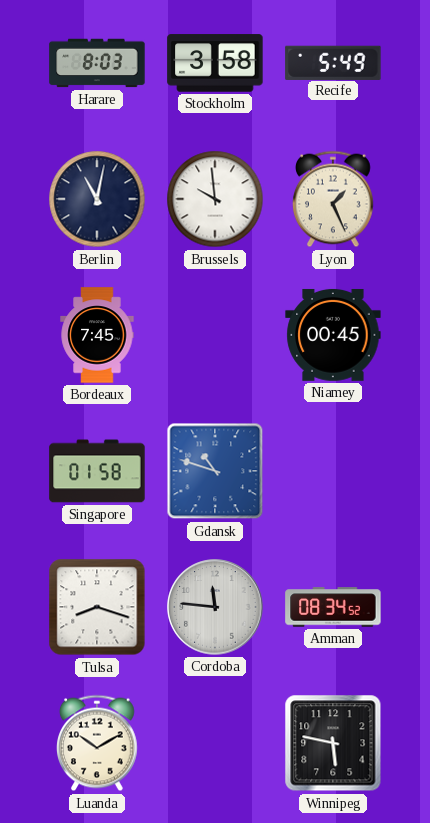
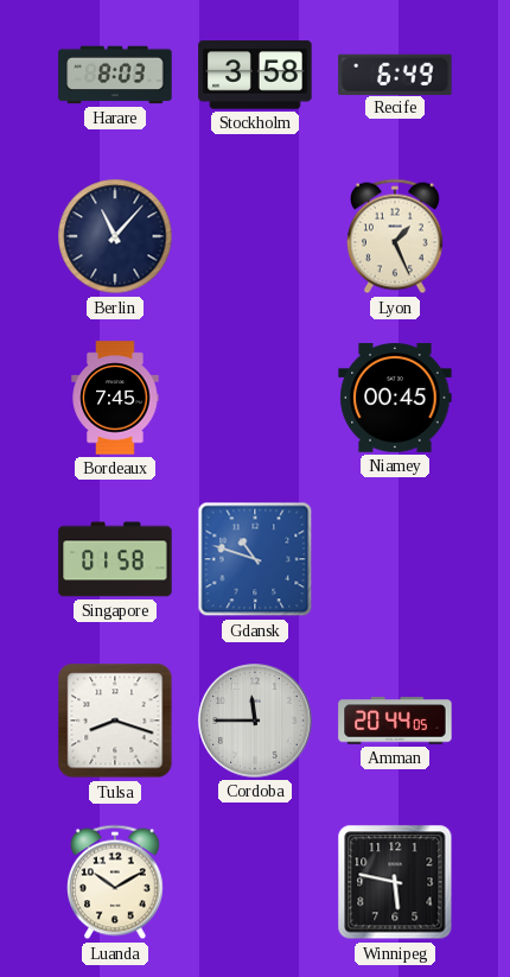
Recife: 5:49 -> 6:49
Berlin: 11:02 -> 11:07
Brussels: 9:59 -> none
Cordoba: 11:46 -> 11:45
Amman: 08:34 -> 20:44
